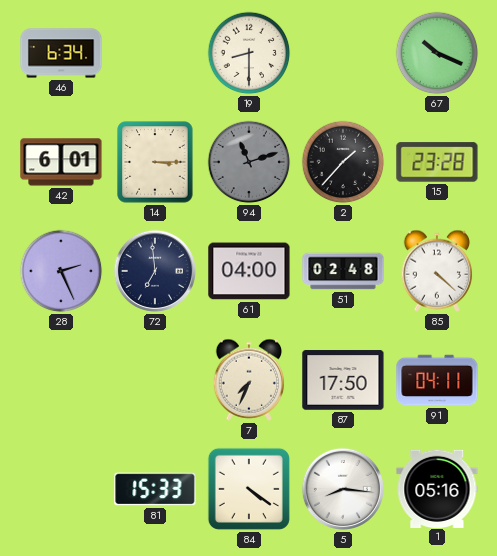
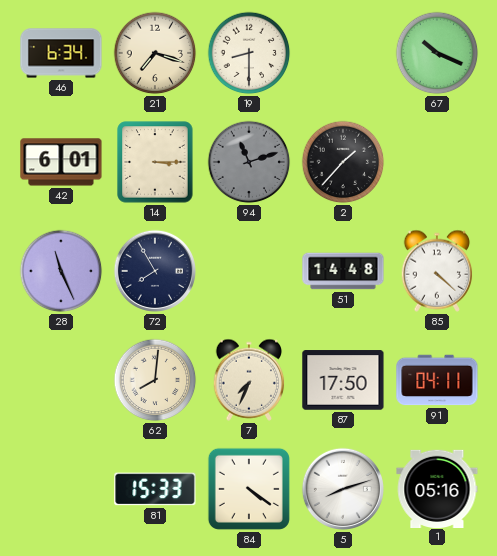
21: none -> 7:18
15: 23:28 -> none
28: 2:26 -> 11:26
72: 6:59 -> 7:55
61: 04:00 -> none
51: 02:48 -> 14:48
62: none -> 8:01
5: 8:16 -> 8:12
